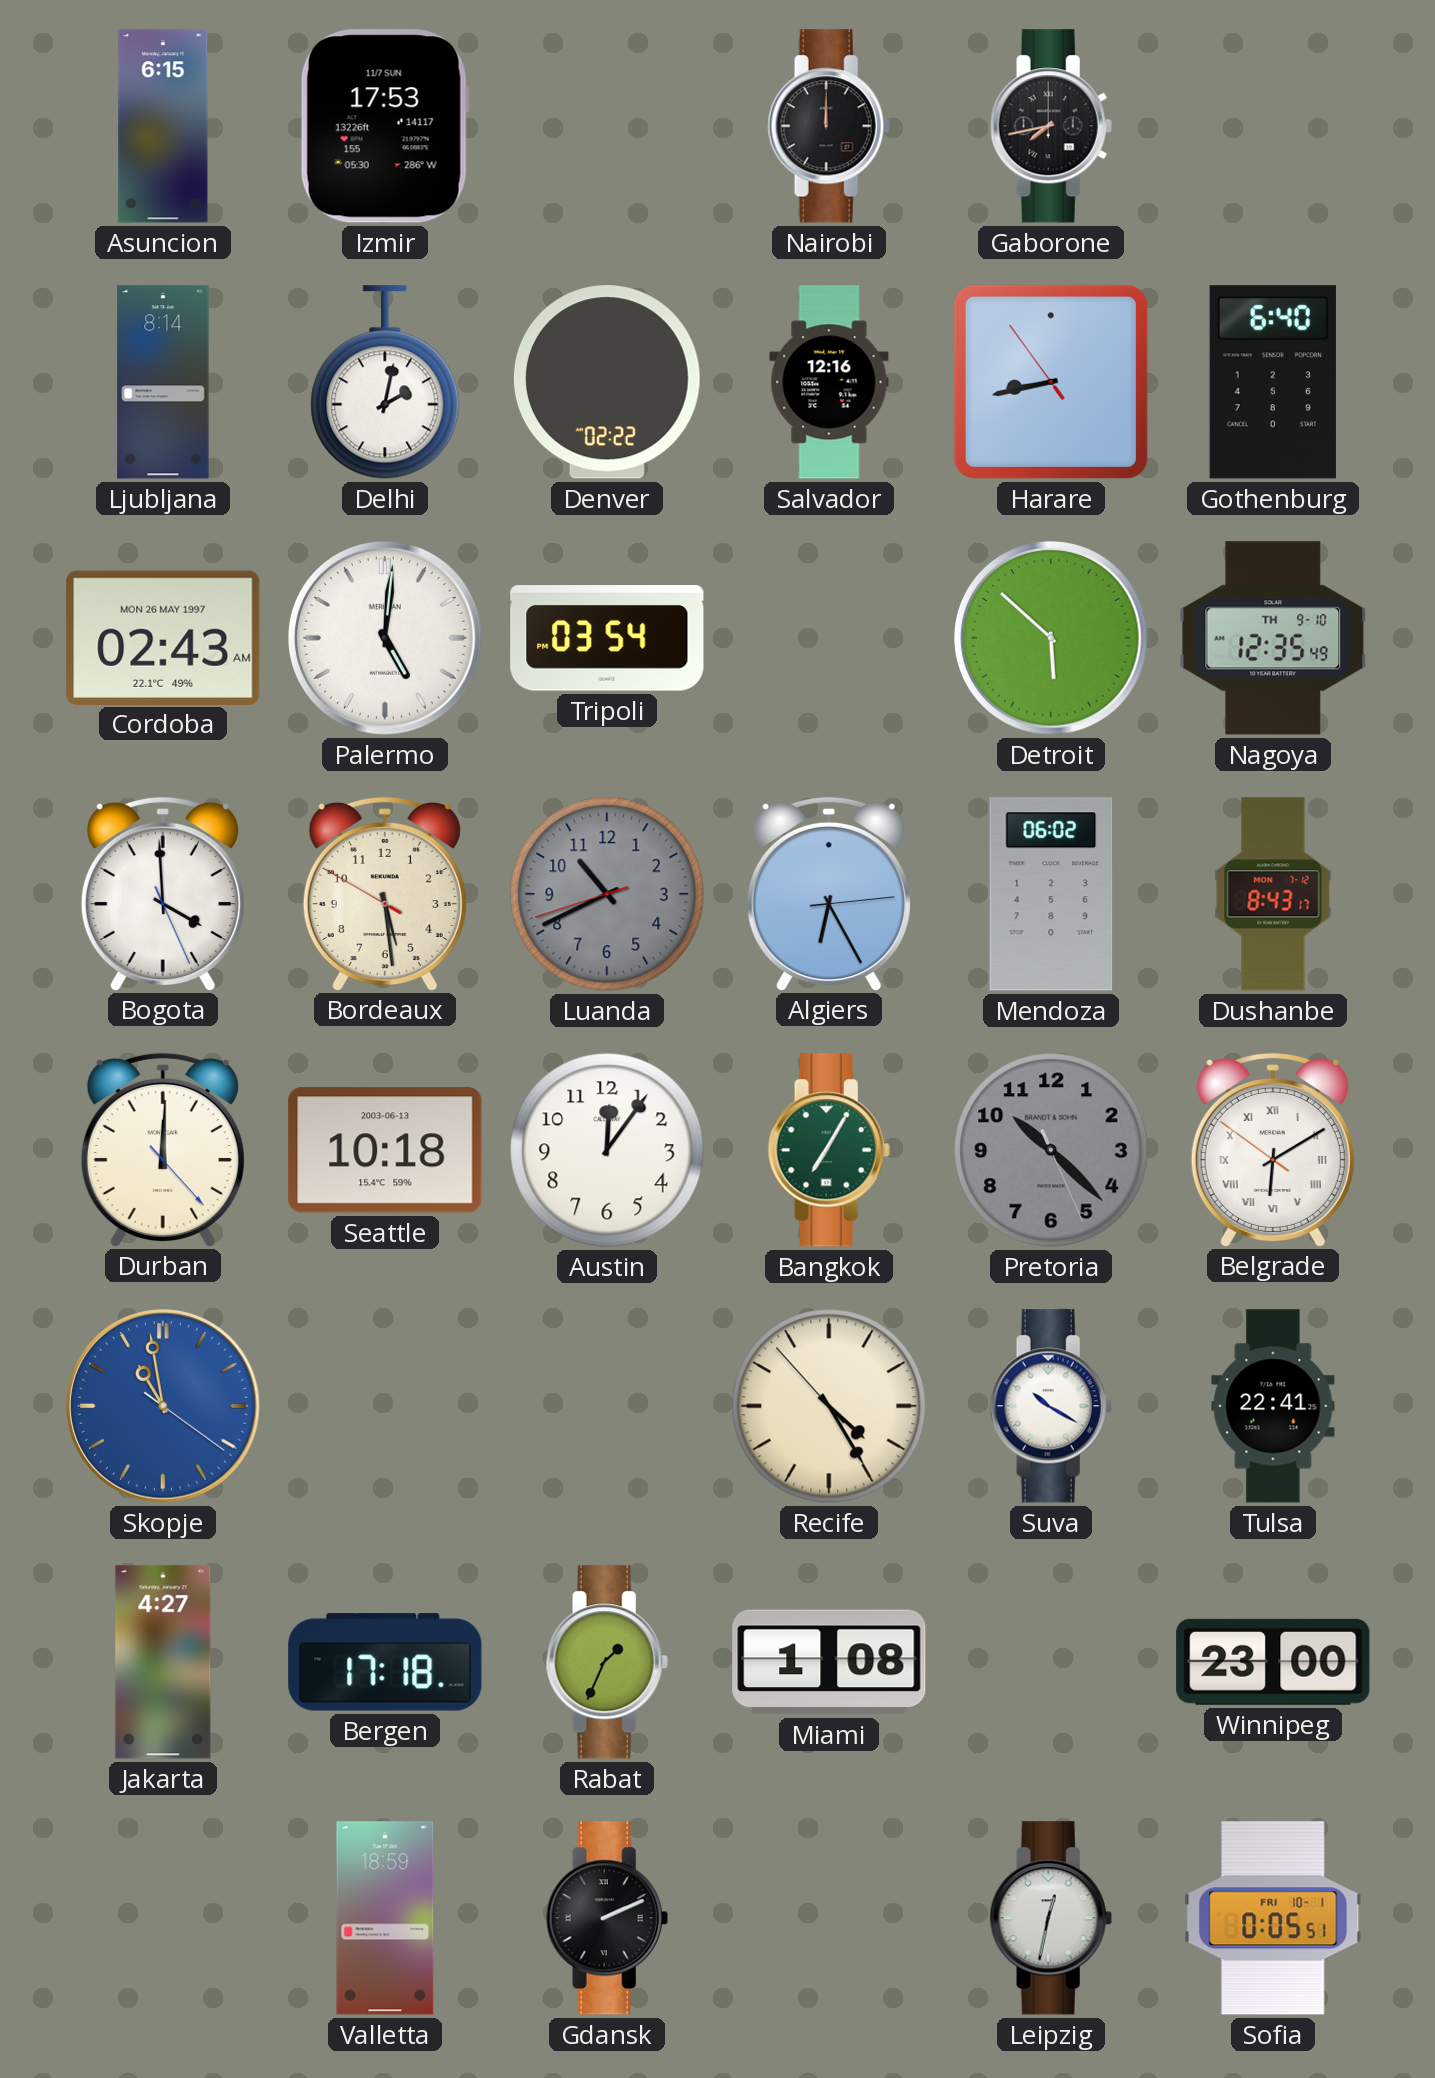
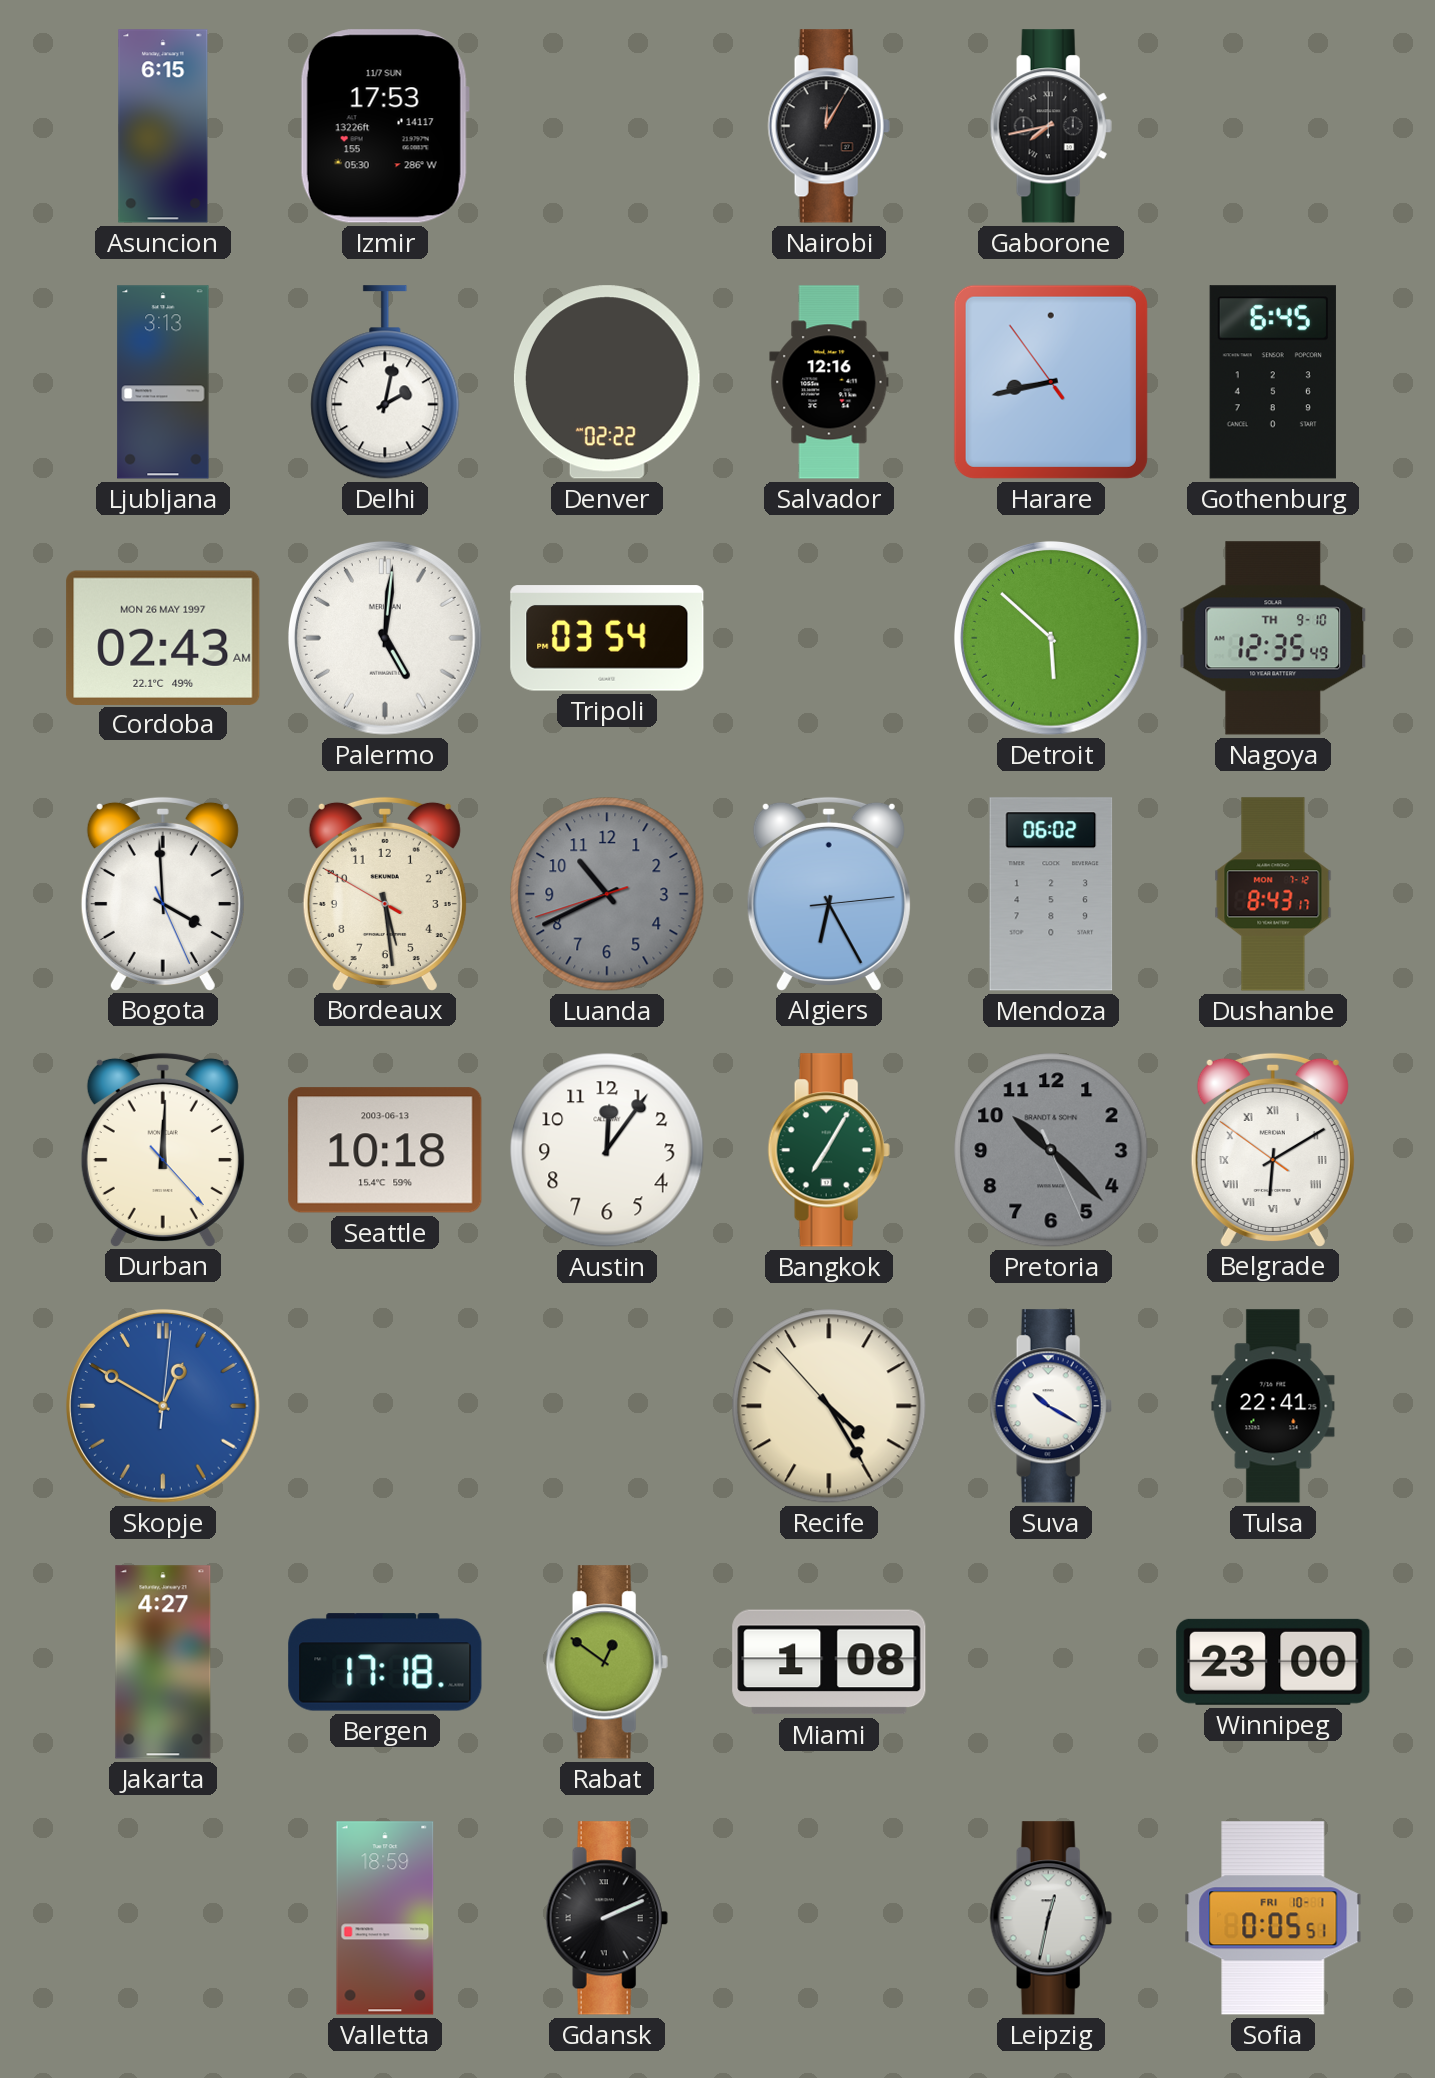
Nairobi: 12:00 -> 12:05
Ljubljana: 8:14 -> 3:13
Gothenburg: 6:40 -> 6:45
Skopje: 10:58 -> 12:50
Rabat: 1:34 -> 12:51
